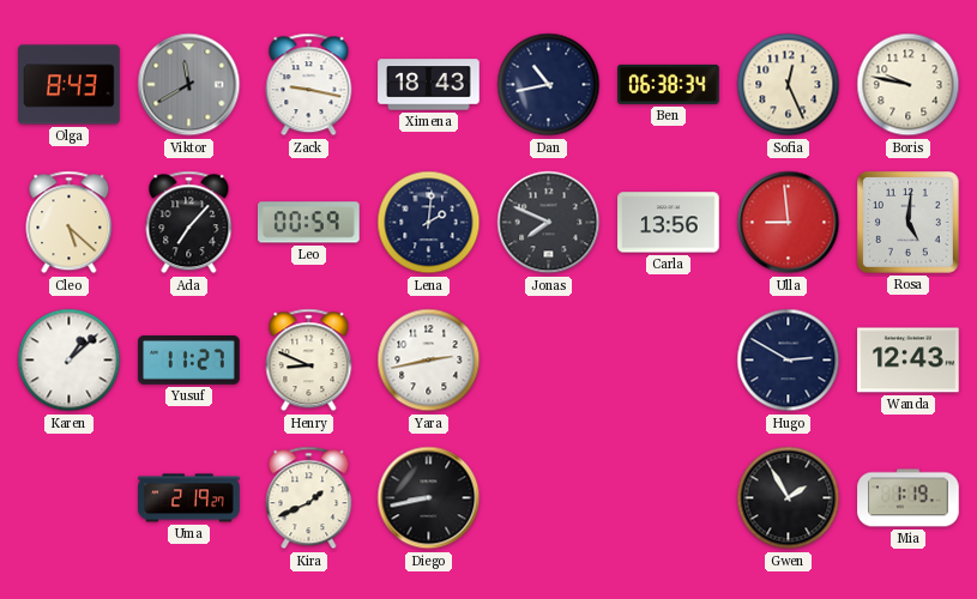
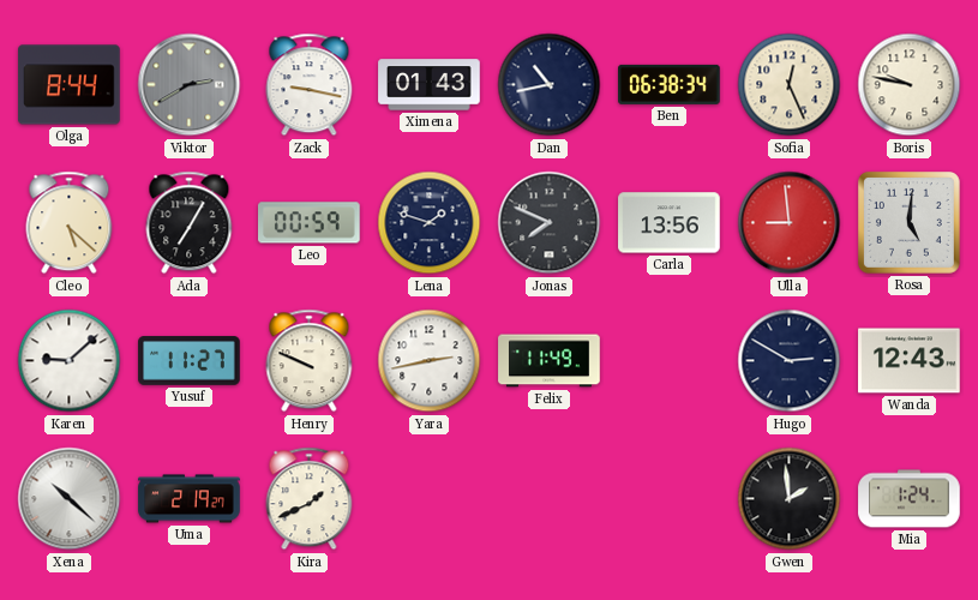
Olga: 8:43 -> 8:44
Viktor: 11:40 -> 2:40
Ximena: 18:43 -> 01:43
Ada: 7:07 -> 7:05
Lena: 2:01 -> 1:48
Karen: 1:08 -> 9:08
Henry: 8:49 -> 9:49
Felix: none -> 11:49
Xena: none -> 10:22
Diego: 8:43 -> none
Gwen: 1:55 -> 1:59
Mia: 1:19 -> 1:24
